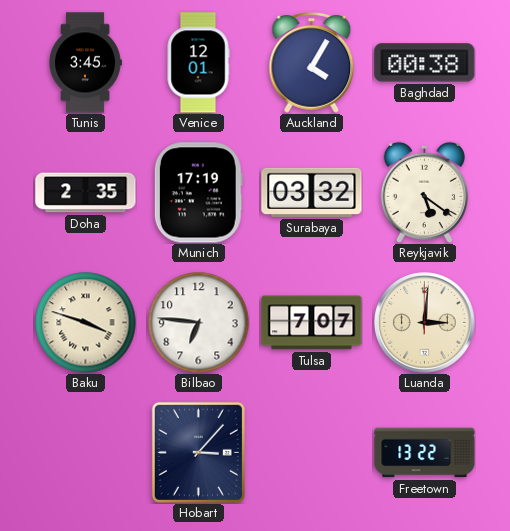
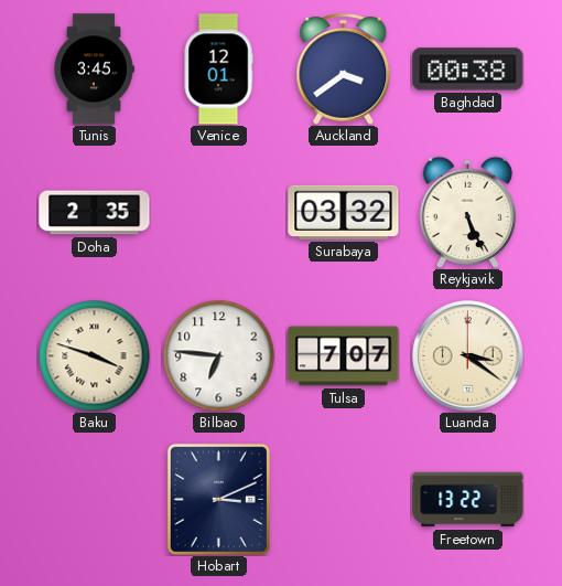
Auckland: 4:05 -> 3:39
Munich: 17:19 -> none
Reykjavik: 5:21 -> 5:26
Luanda: 3:01 -> 3:21
Hobart: 3:07 -> 3:11
